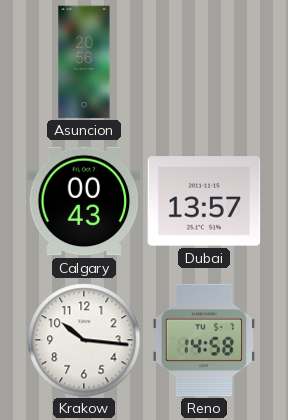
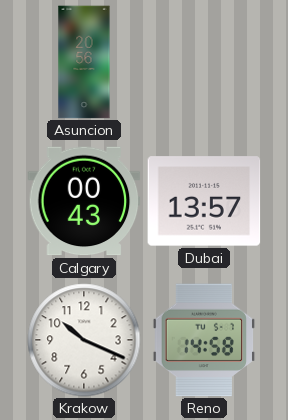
Krakow: 10:16 -> 10:19
